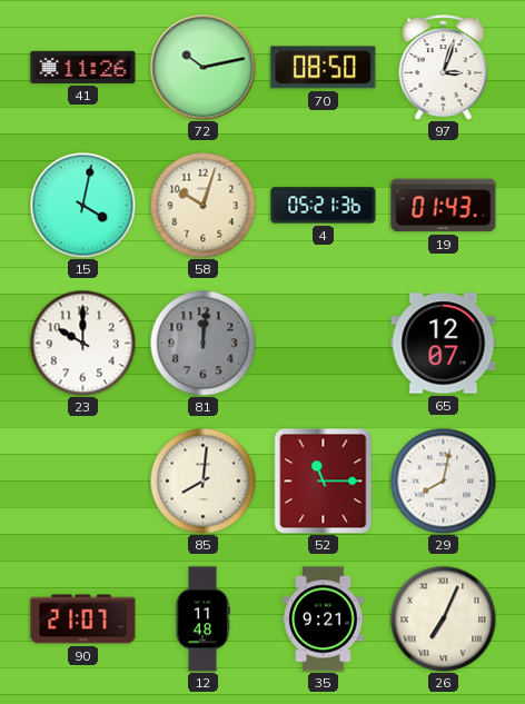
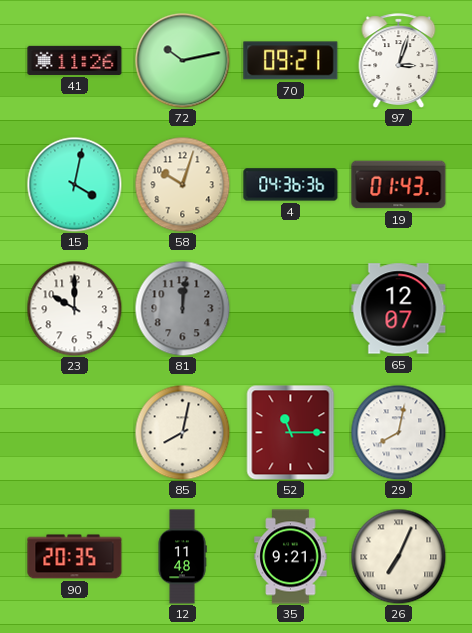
70: 08:50 -> 09:21
4: 05:21 -> 04:36
85: 8:01 -> 8:02
90: 21:07 -> 20:35
